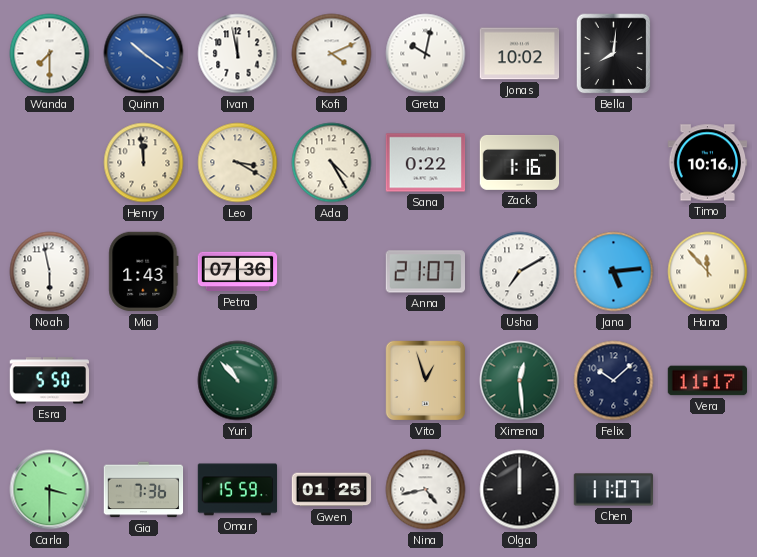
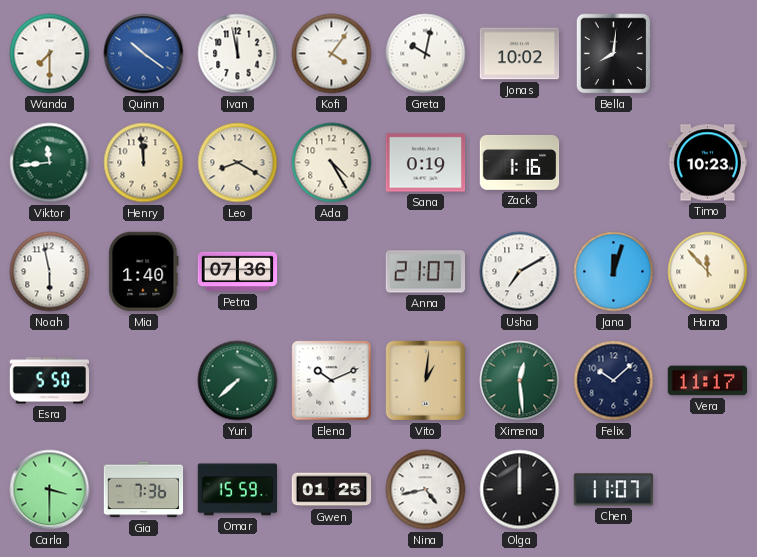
Kofi: 4:11 -> 4:06
Viktor: none -> 11:44
Leo: 3:20 -> 8:20
Sana: 0:22 -> 0:19
Timo: 10:16 -> 10:23
Mia: 1:43 -> 1:40
Jana: 5:14 -> 12:03
Yuri: 10:53 -> 7:38
Elena: none -> 10:11
Vito: 12:57 -> 1:01
